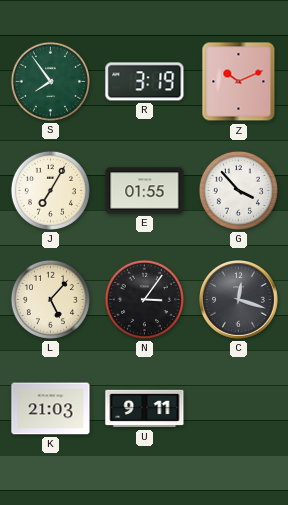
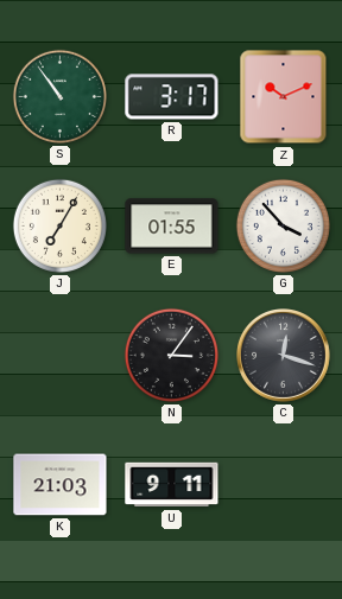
S: 7:54 -> 10:54
R: 3:19 -> 3:17
L: 5:07 -> none
